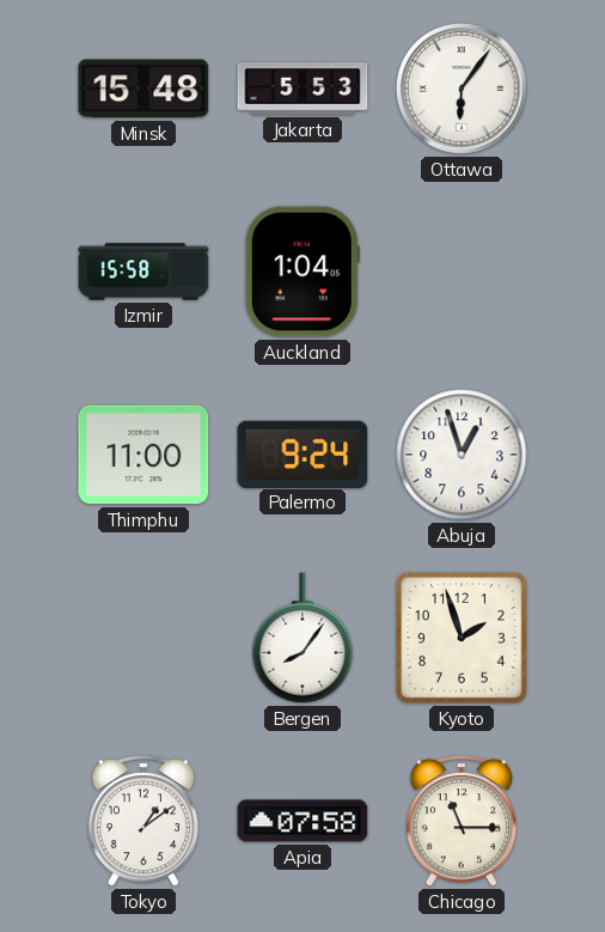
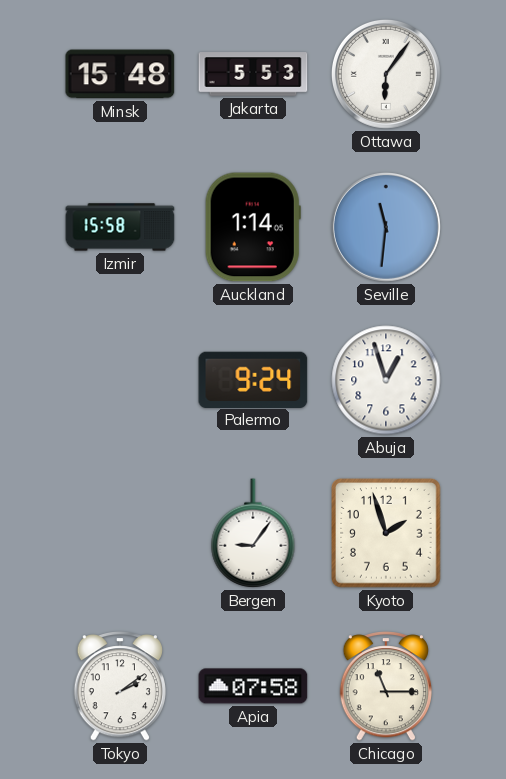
Auckland: 1:04 -> 1:14
Seville: none -> 11:31
Thimphu: 11:00 -> none
Bergen: 8:06 -> 9:06
Tokyo: 1:09 -> 2:09
